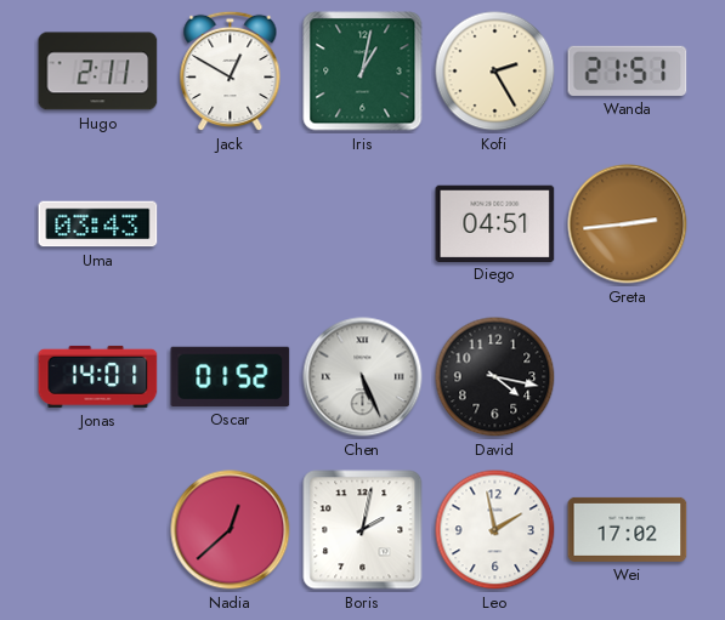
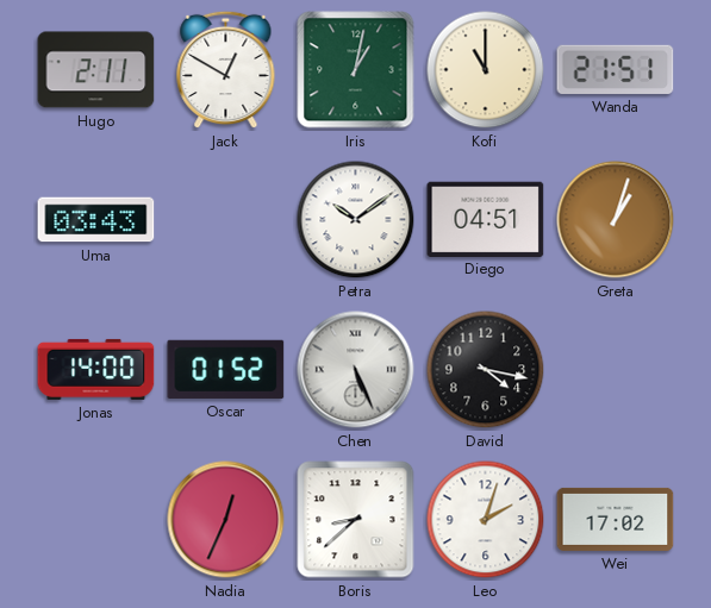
Kofi: 2:25 -> 11:00
Petra: none -> 10:09
Greta: 2:44 -> 1:03
Jonas: 14:01 -> 14:00
Nadia: 12:38 -> 12:34
Boris: 2:02 -> 8:38
Leo: 1:58 -> 2:03
